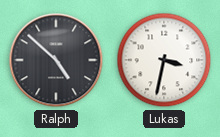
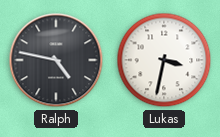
Ralph: 4:52 -> 4:47
